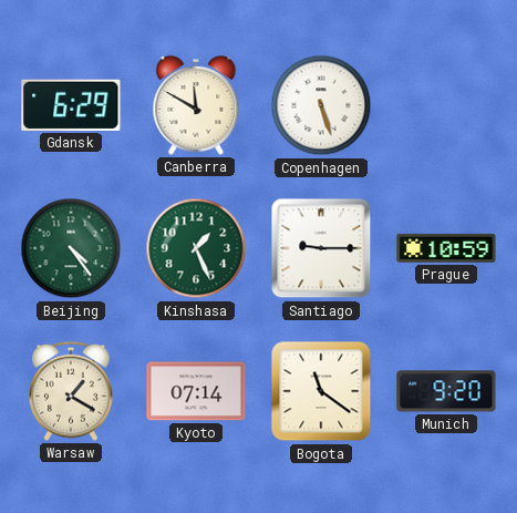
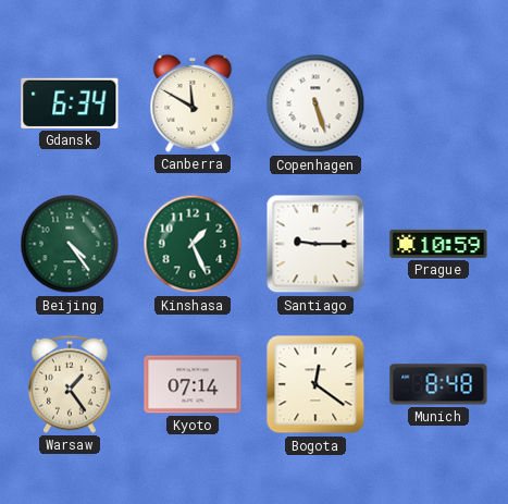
Gdansk: 6:29 -> 6:34
Warsaw: 1:20 -> 1:24
Bogota: 11:21 -> 12:21
Munich: 9:20 -> 8:48
